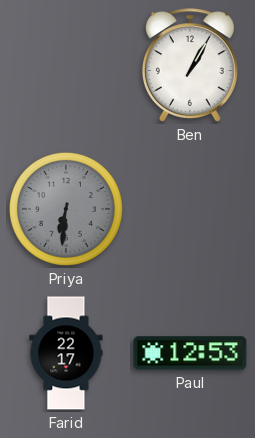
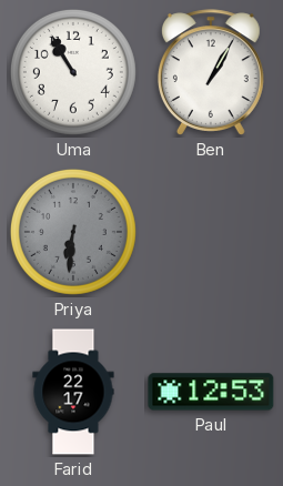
Uma: none -> 10:55
